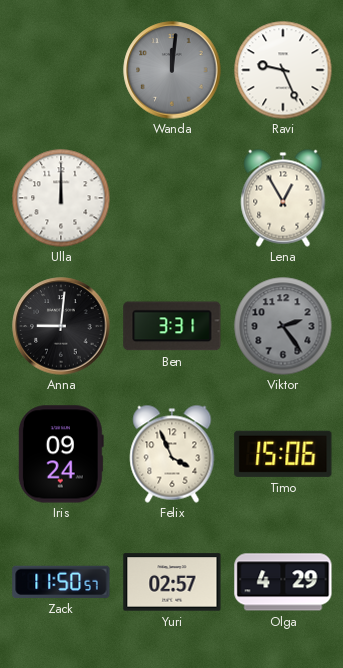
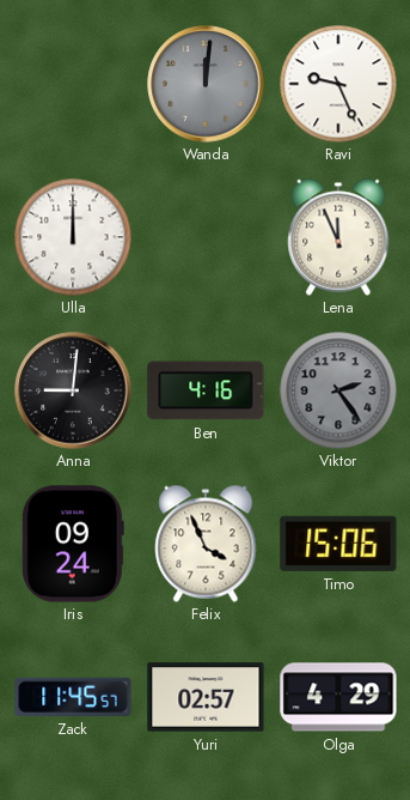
Lena: 12:55 -> 11:56
Ben: 3:31 -> 4:16
Zack: 11:50 -> 11:45
